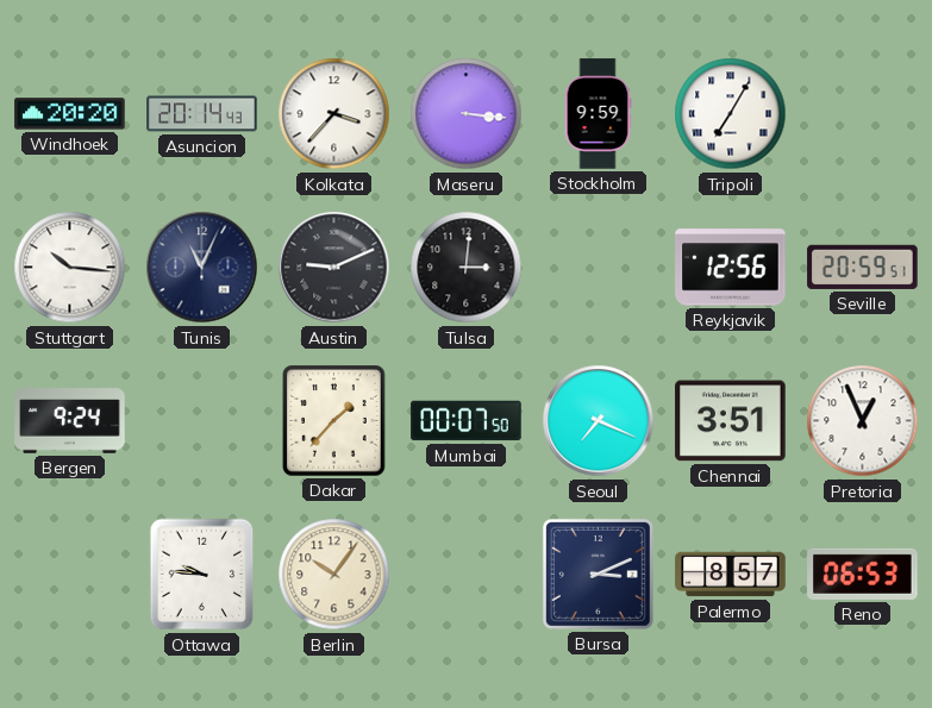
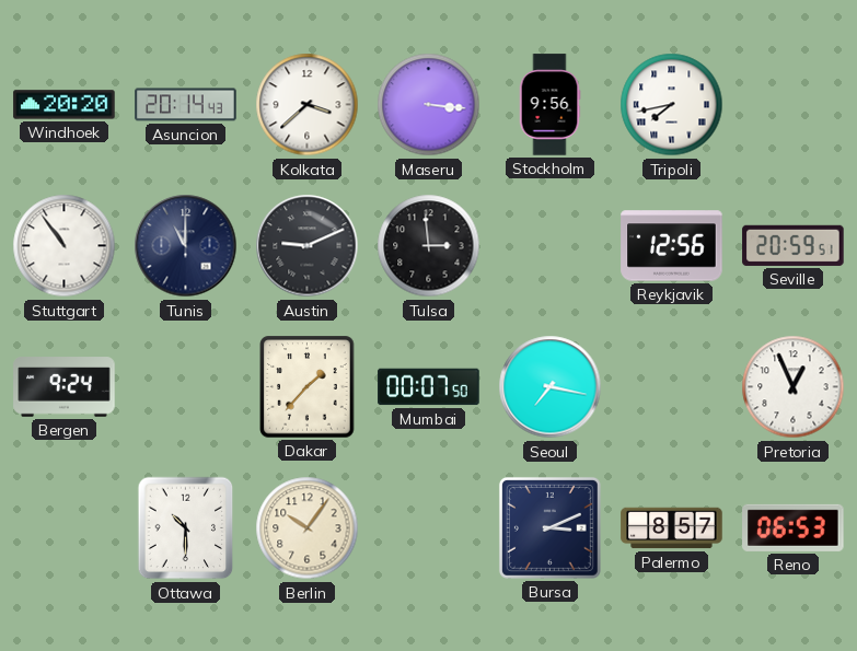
Kolkata: 3:37 -> 3:38
Stockholm: 9:59 -> 9:56
Tripoli: 7:05 -> 7:43
Stuttgart: 10:16 -> 10:54
Tunis: 11:04 -> 11:00
Tulsa: 3:01 -> 2:59
Seoul: 7:19 -> 7:17
Chennai: 3:51 -> none
Ottawa: 9:46 -> 10:30
